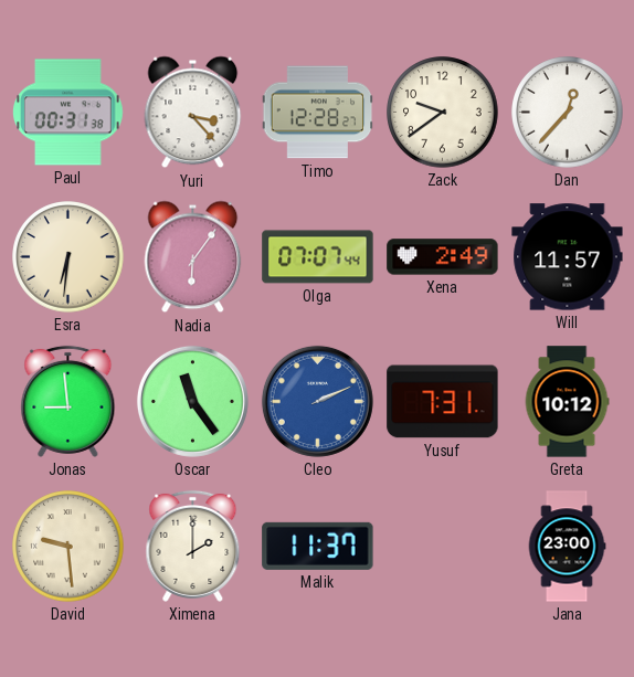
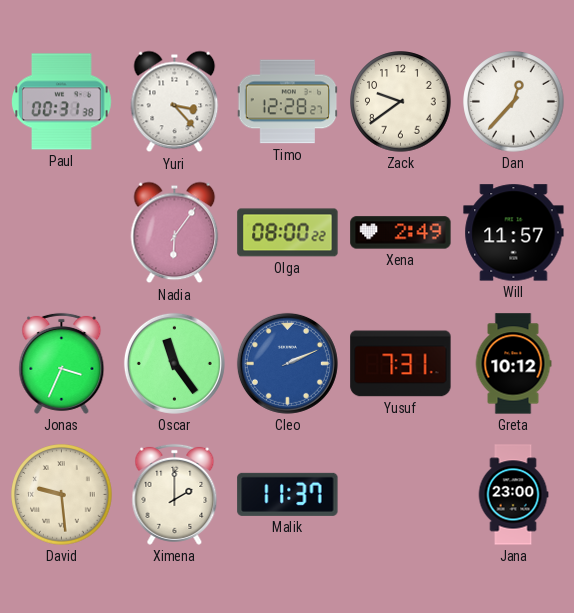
Esra: 6:31 -> none
Olga: 07:07 -> 08:00
Jonas: 8:59 -> 3:34
